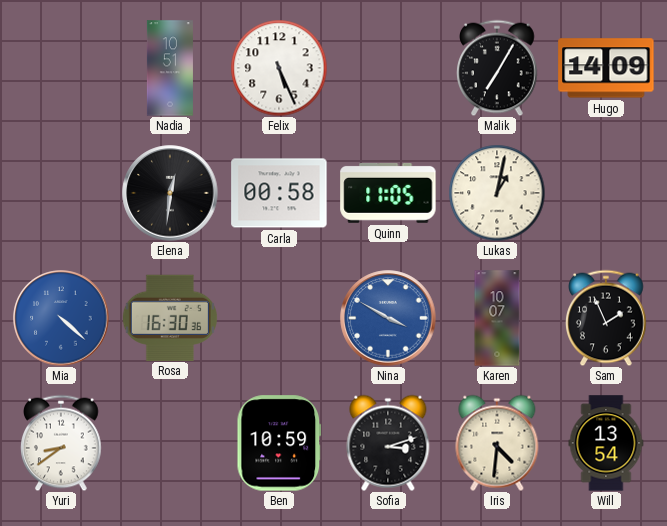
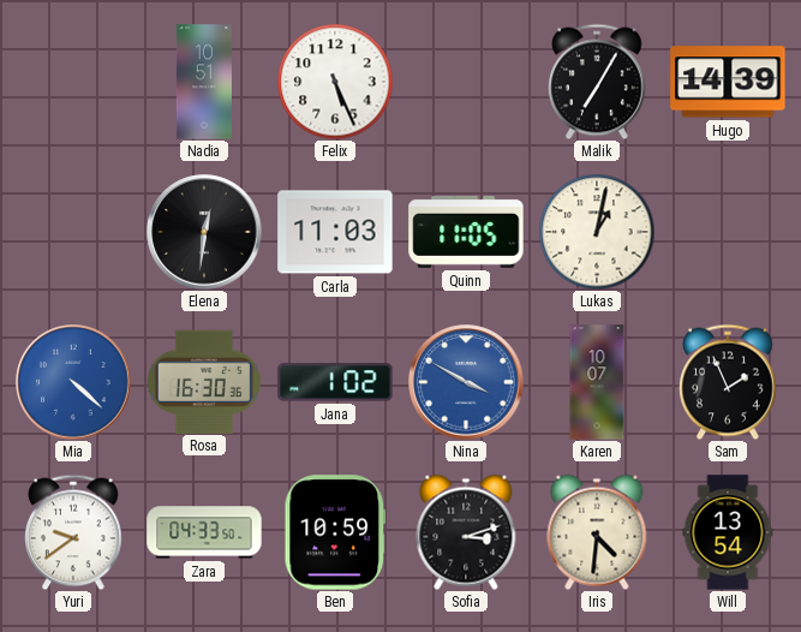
Hugo: 14:09 -> 14:39
Carla: 00:58 -> 11:03
Jana: none -> 1:02
Yuri: 8:39 -> 9:39
Zara: none -> 04:33
